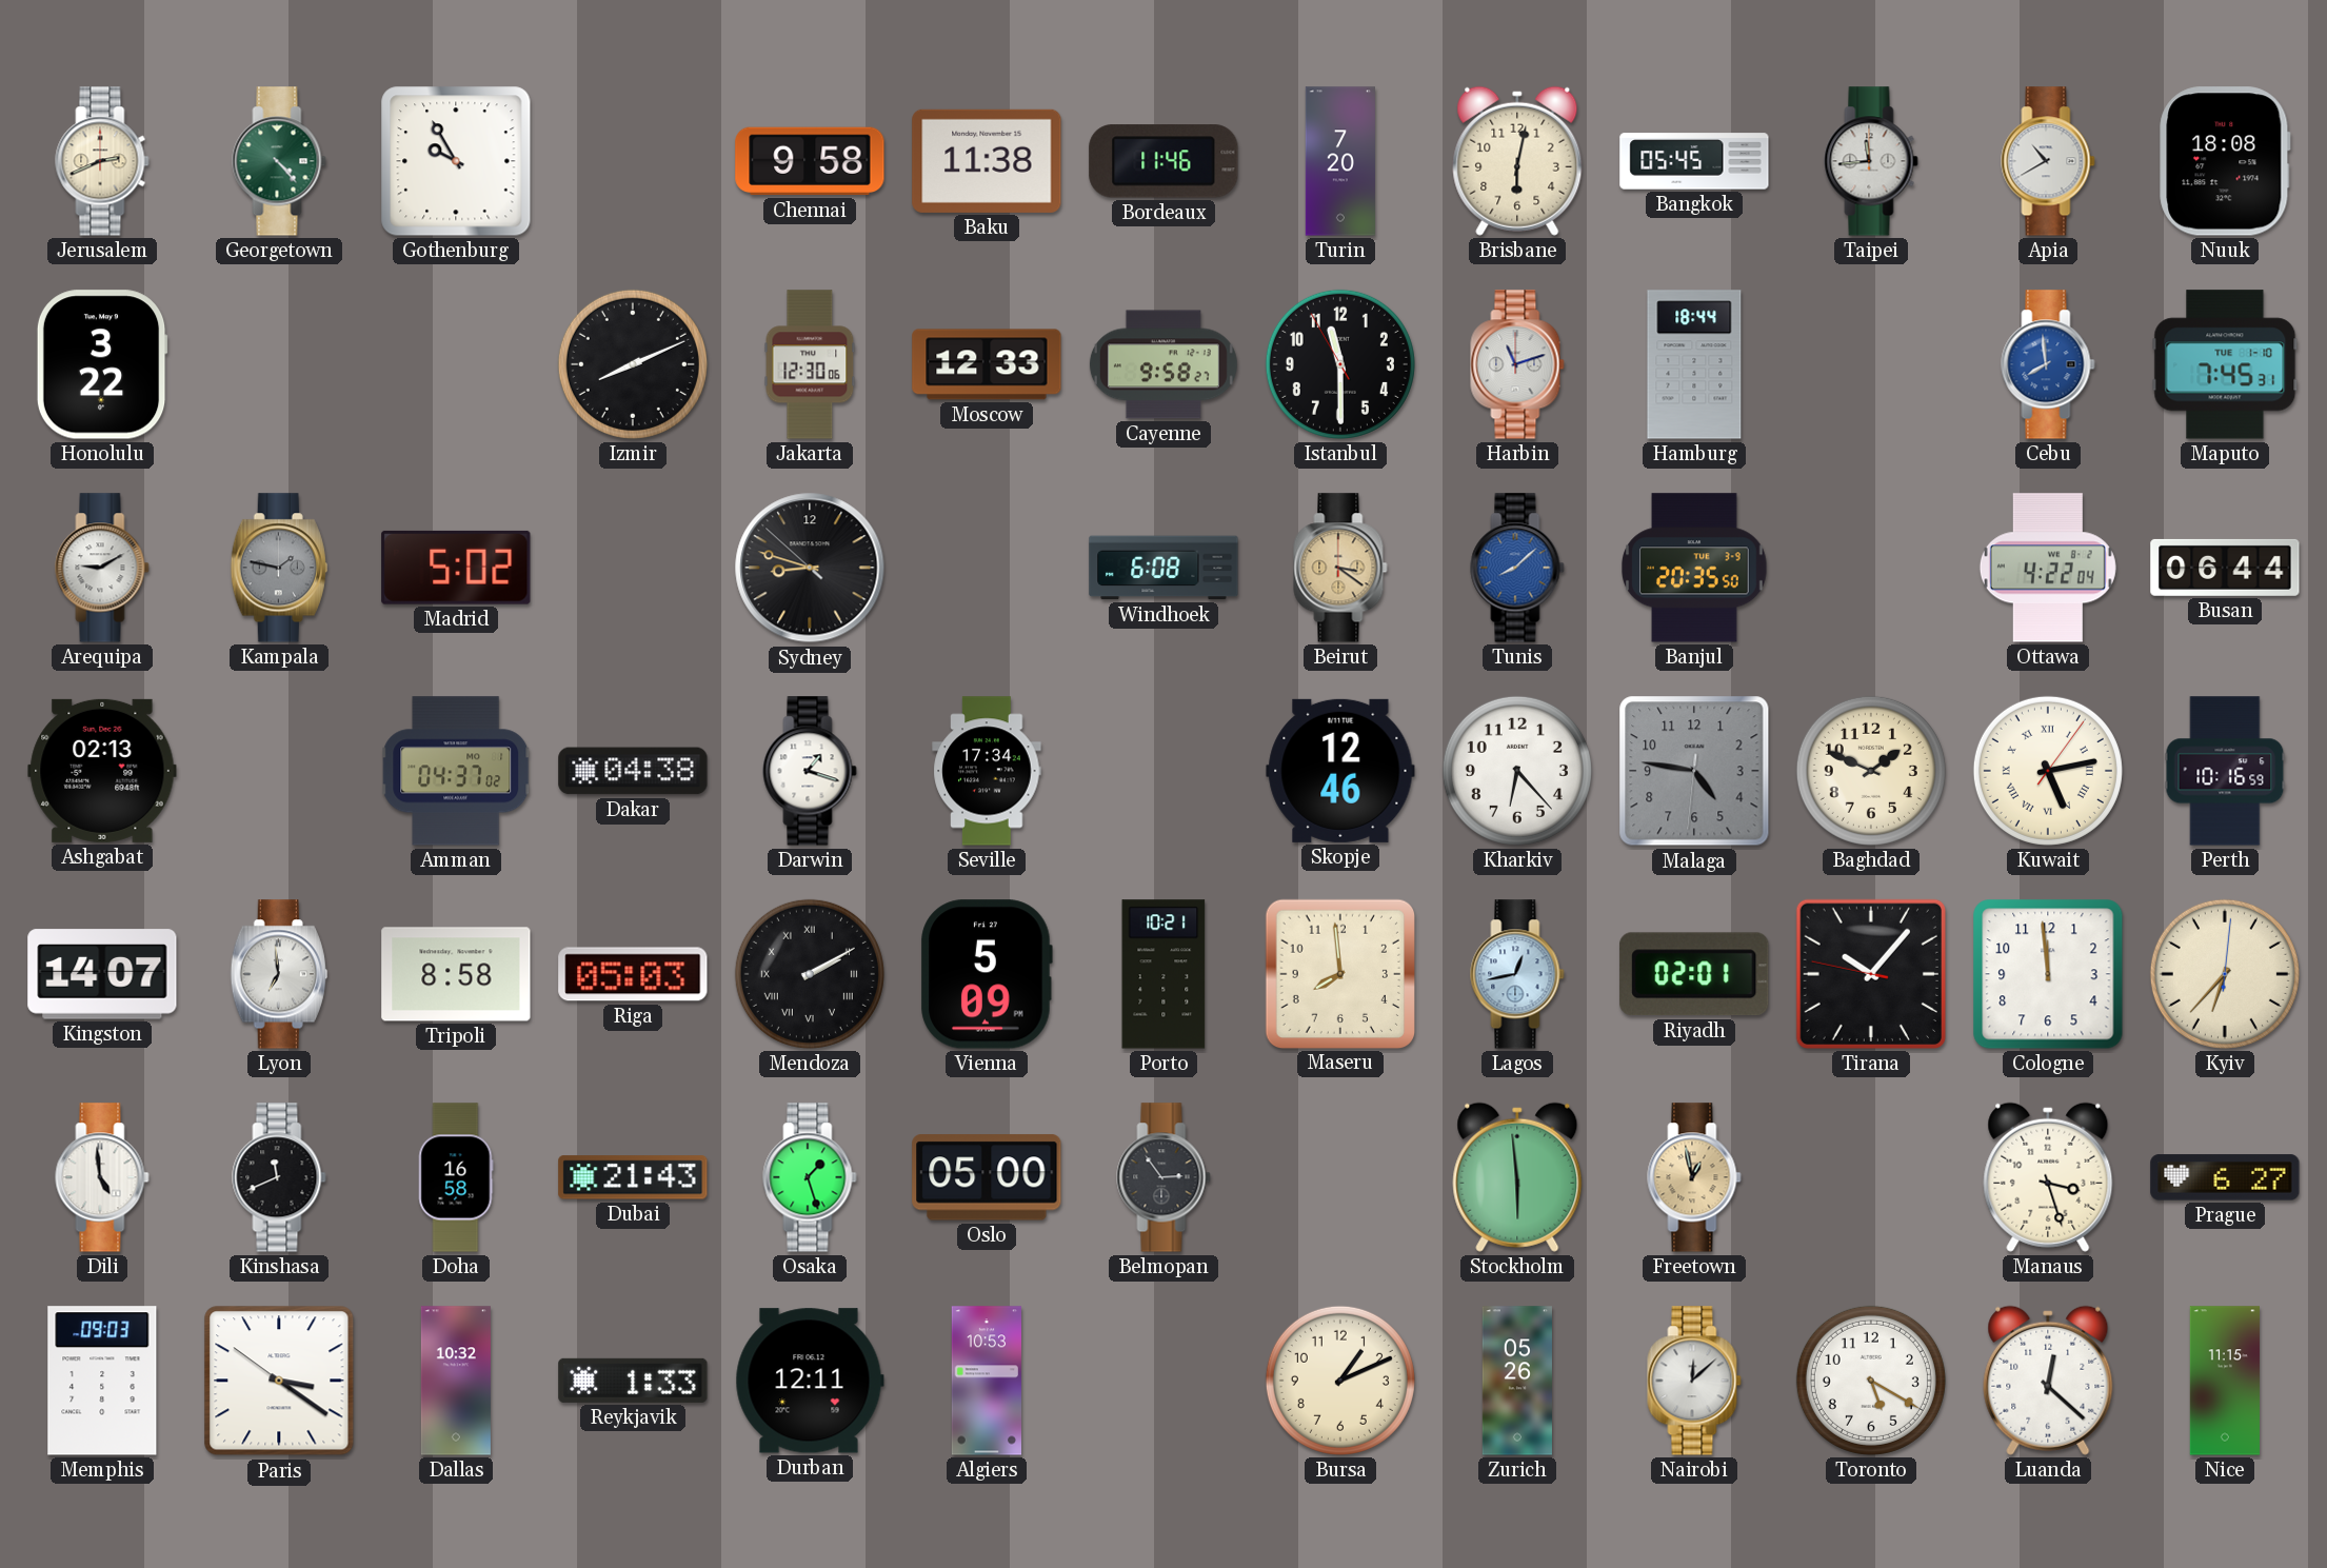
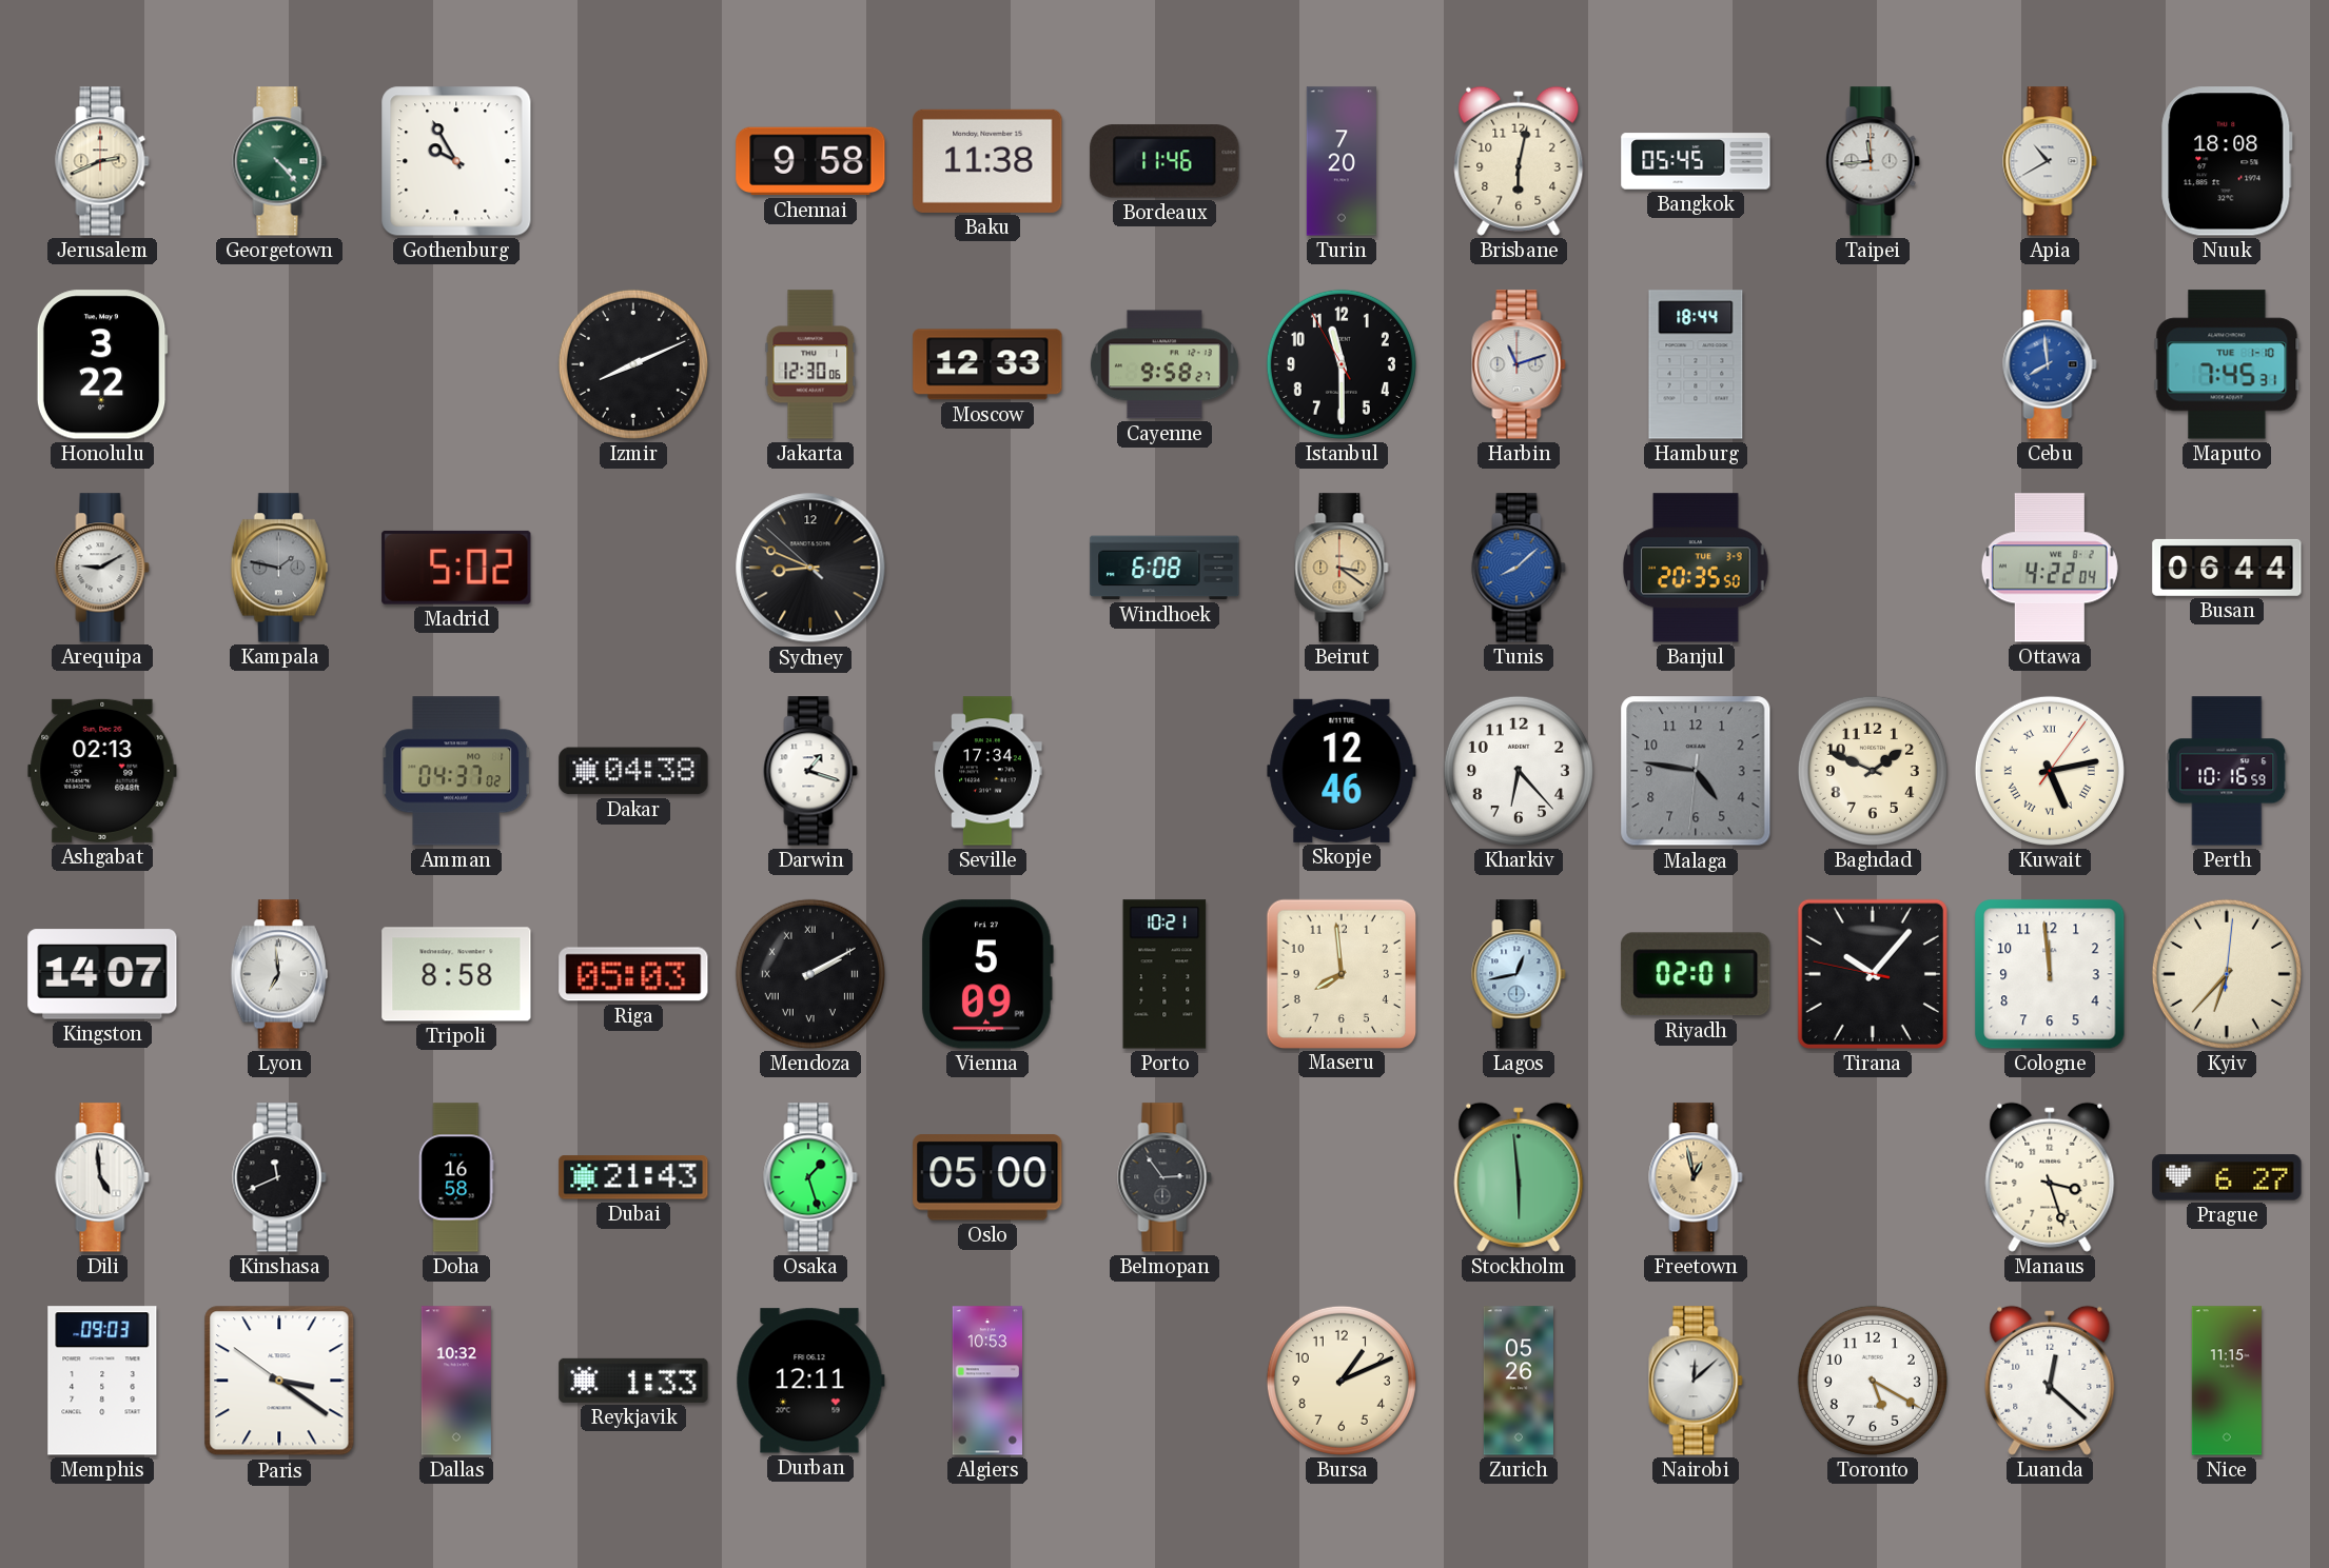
Sydney: 8:47 -> 8:48
